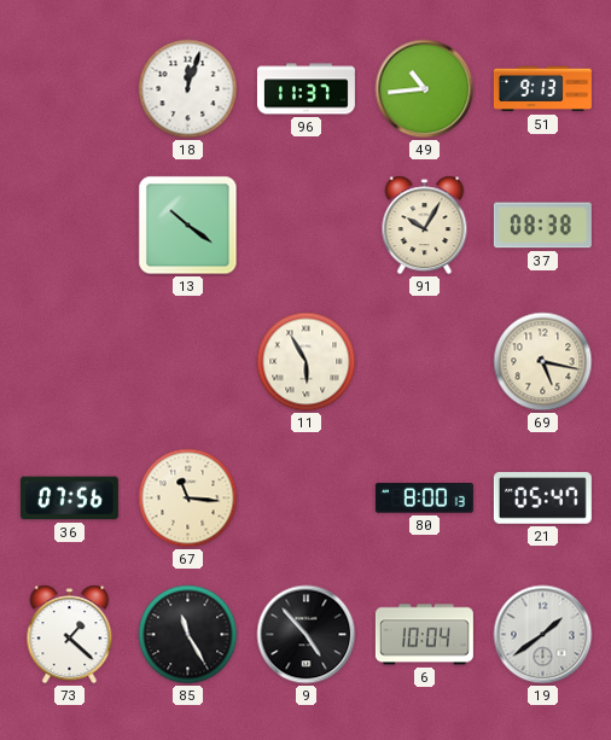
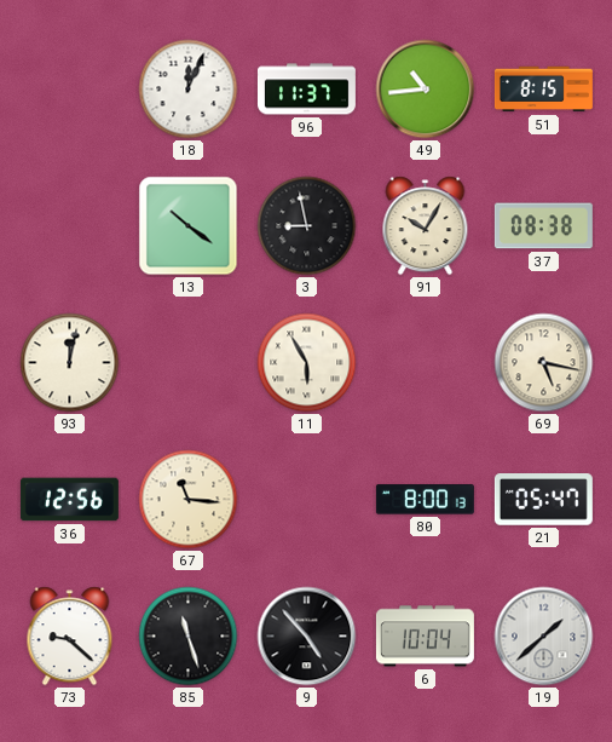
18: 12:03 -> 12:04
51: 9:13 -> 8:15
3: none -> 8:58
93: none -> 12:02
36: 07:56 -> 12:56
73: 1:22 -> 9:22
85: 11:25 -> 11:27
19: 1:39 -> 1:38
